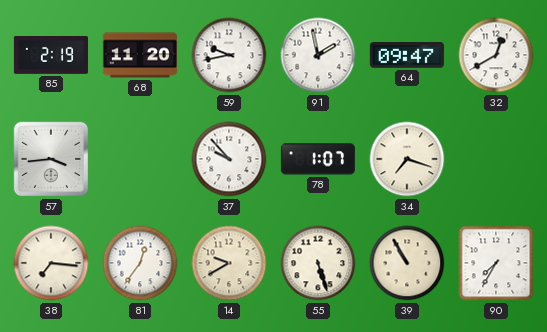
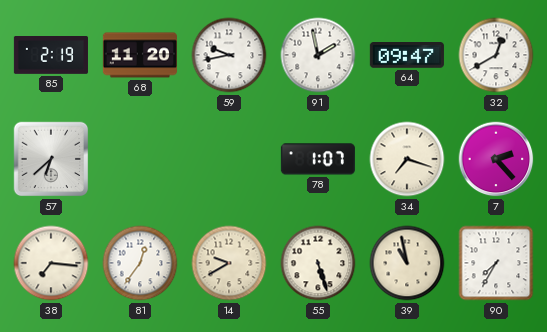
57: 3:44 -> 6:38
37: 9:53 -> none
7: none -> 2:23
39: 10:55 -> 10:58
